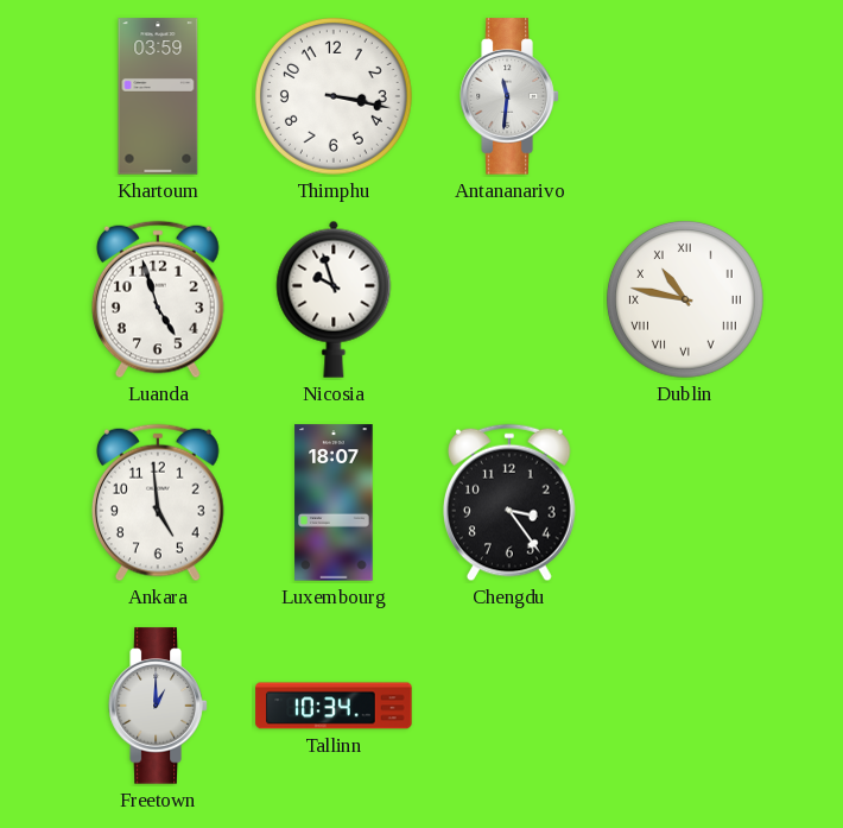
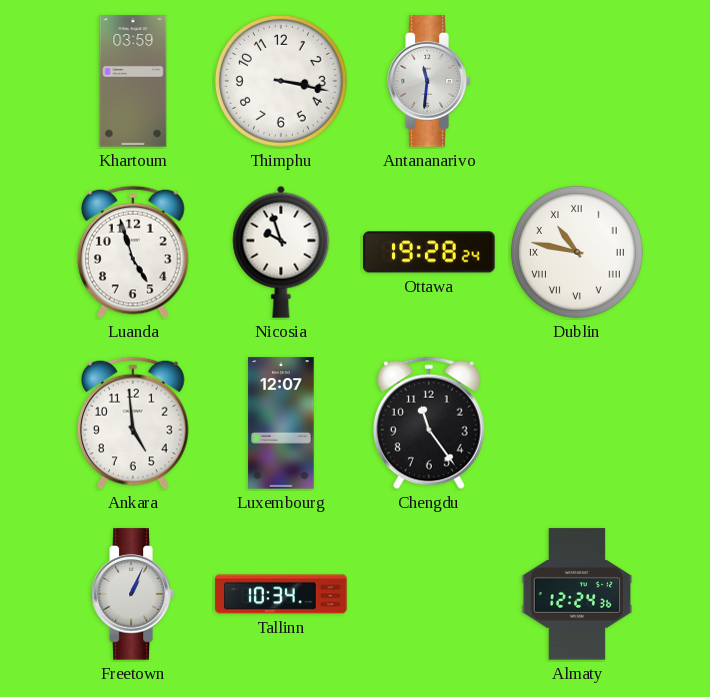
Ottawa: none -> 19:28
Luxembourg: 18:07 -> 12:07
Chengdu: 3:24 -> 11:24
Freetown: 1:00 -> 1:04
Almaty: none -> 12:24
